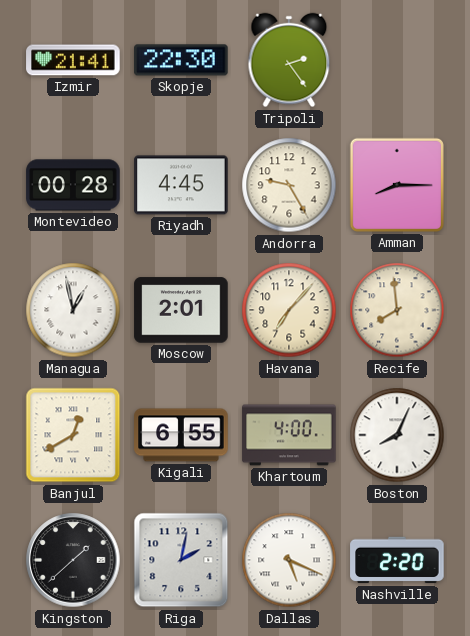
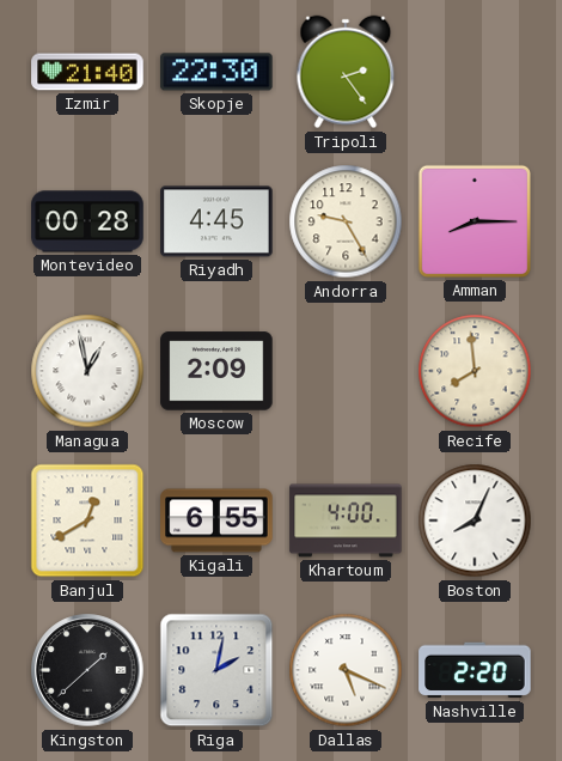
Izmir: 21:41 -> 21:40
Moscow: 2:01 -> 2:09
Havana: 7:07 -> none
